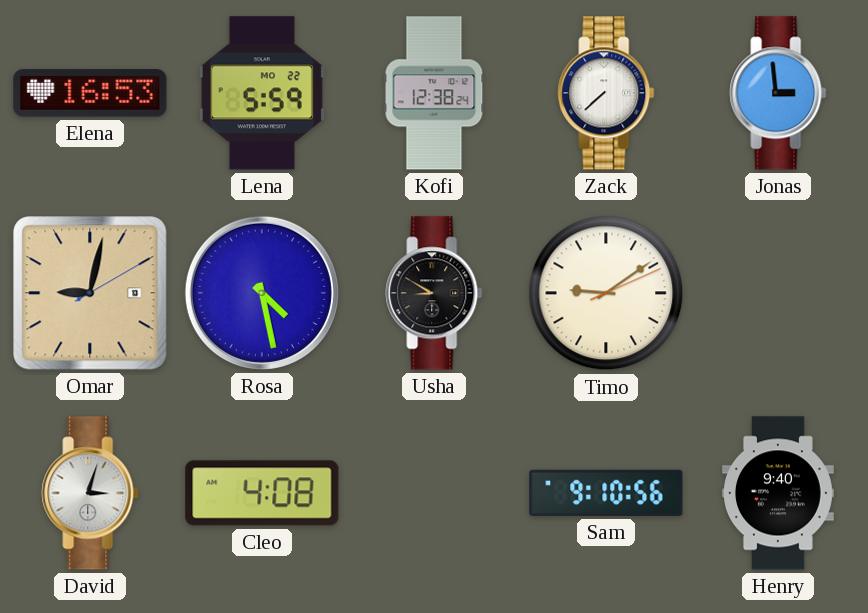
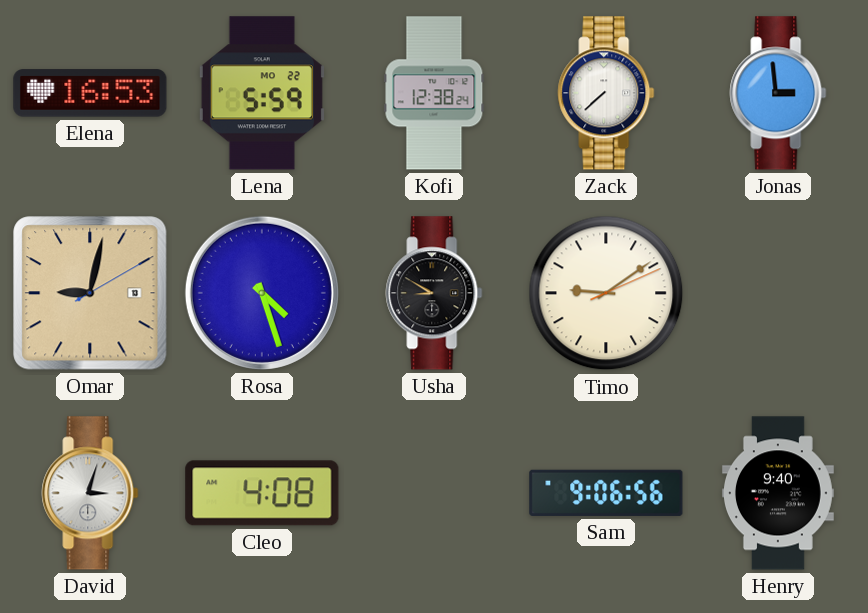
Rosa: 4:28 -> 4:27
Sam: 9:10 -> 9:06
